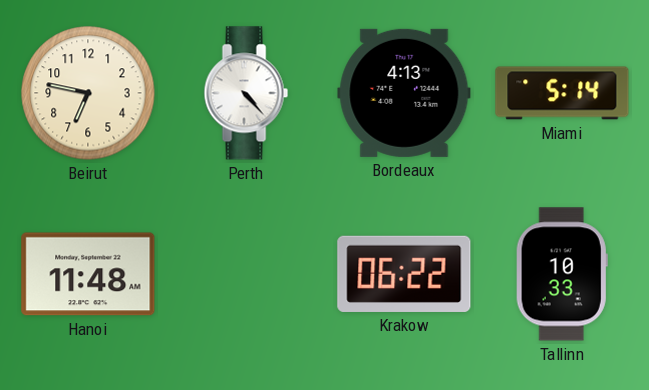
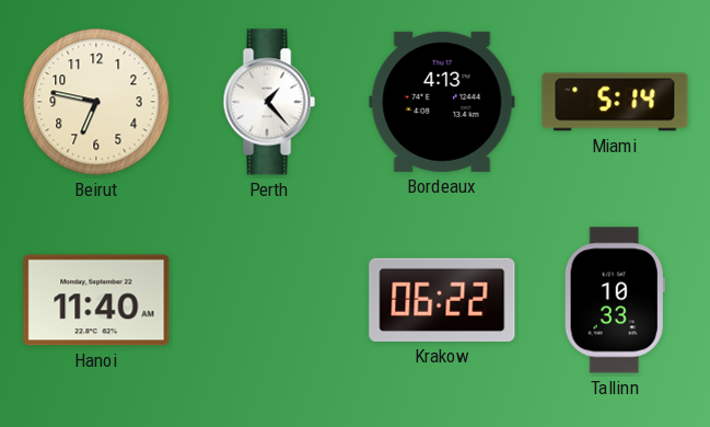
Perth: 4:23 -> 1:23
Hanoi: 11:48 -> 11:40
